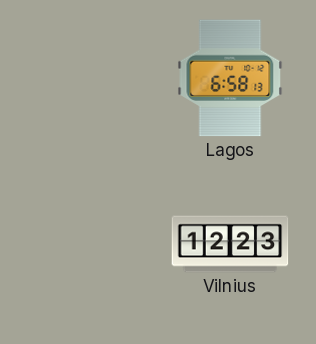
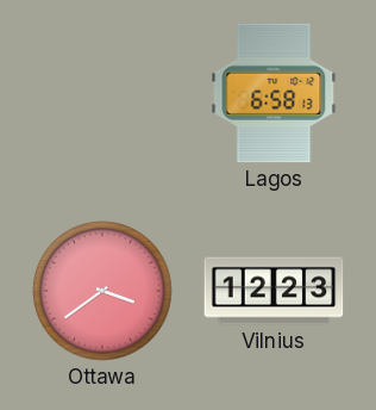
Ottawa: none -> 3:39
